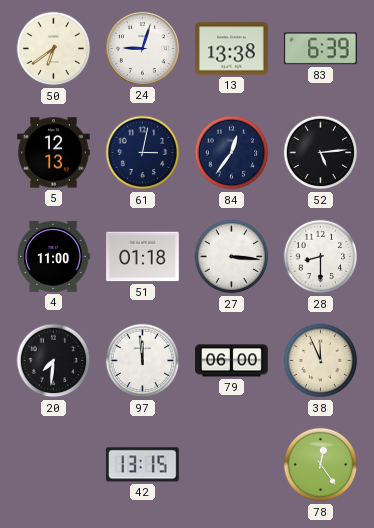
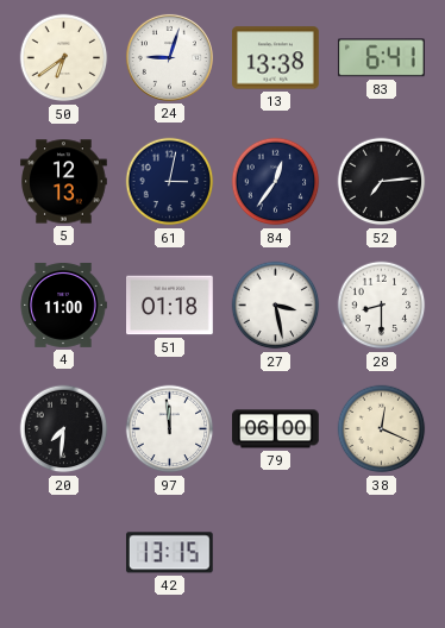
83: 6:39 -> 6:41
52: 5:14 -> 7:14
27: 3:16 -> 3:28
38: 11:56 -> 12:19
78: 12:24 -> none
